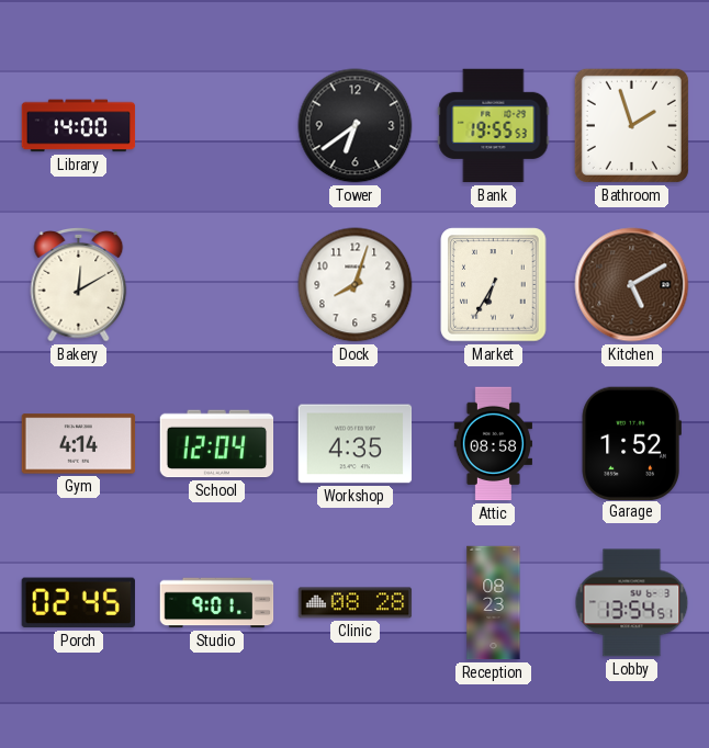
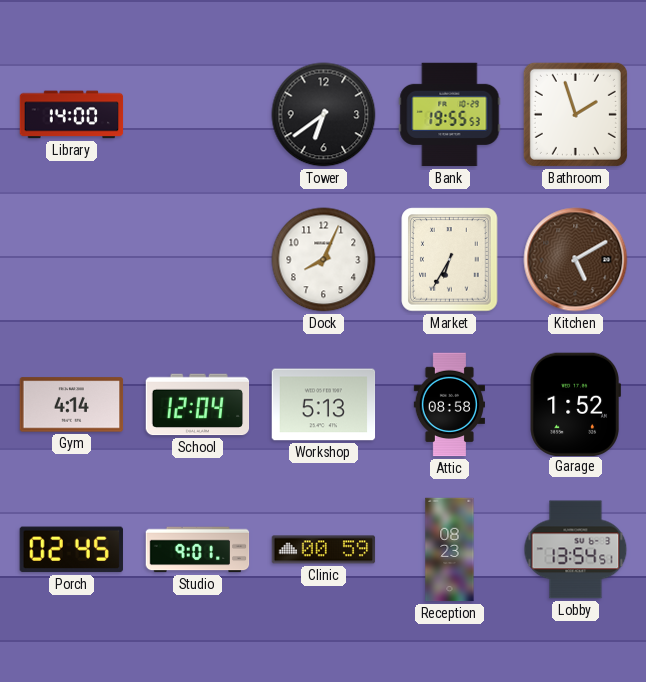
Bakery: 12:10 -> none
Dock: 8:03 -> 8:04
Workshop: 4:35 -> 5:13
Clinic: 08:28 -> 00:59
